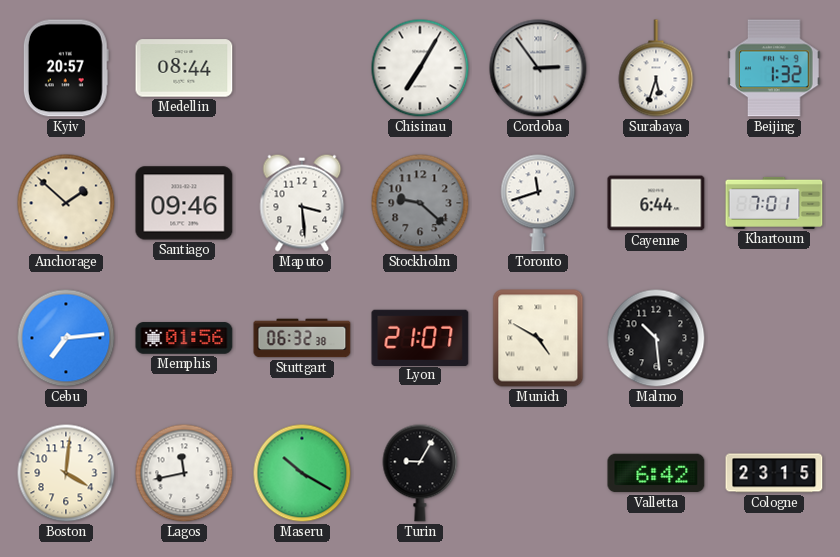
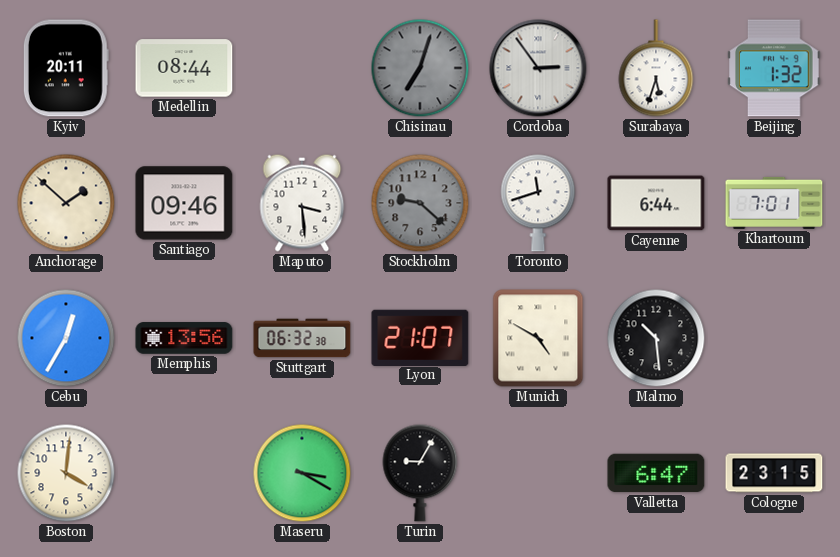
Kyiv: 20:57 -> 20:11
Chisinau: 7:05 -> 7:03
Chisinau dial: white -> grey
Cebu: 7:14 -> 12:35
Memphis: 01:56 -> 13:56
Lagos: 11:43 -> none
Maseru: 10:20 -> 3:20
Valletta: 6:42 -> 6:47
